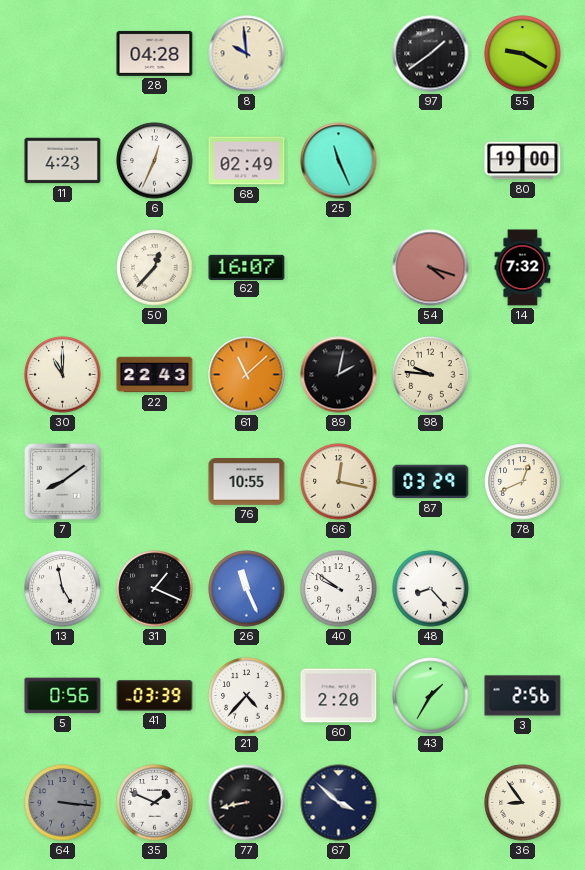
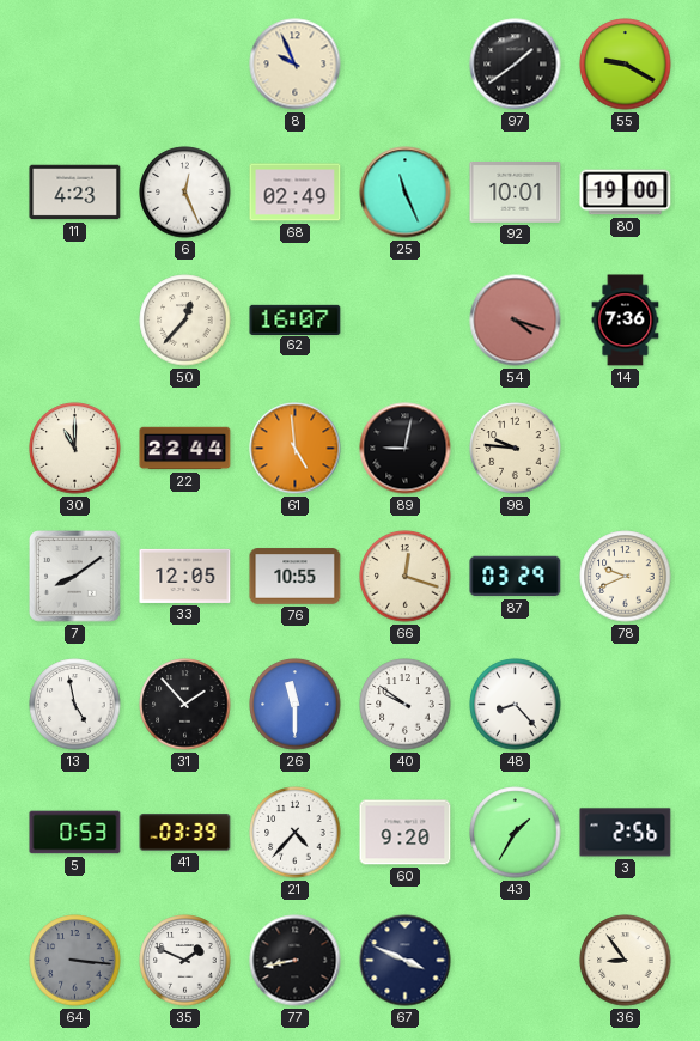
28: 04:28 -> none
8: 9:59 -> 9:56
6: 12:34 -> 12:26
92: none -> 10:01
14: 7:32 -> 7:36
22: 22:43 -> 22:44
61: 11:08 -> 4:59
89: 2:02 -> 9:02
33: none -> 12:05
66: 12:17 -> 12:18
78: 12:41 -> 9:41
31: 1:19 -> 1:53
26: 11:26 -> 11:30
5: 0:56 -> 0:53
60: 2:20 -> 9:20
67: 3:52 -> 3:49
